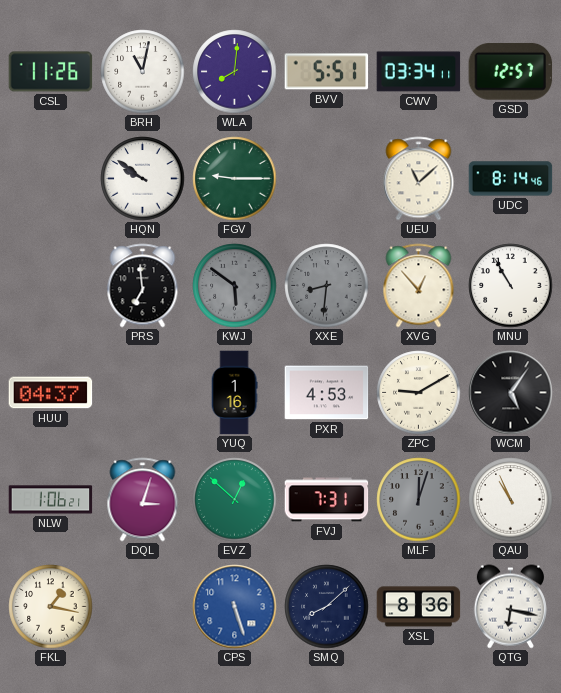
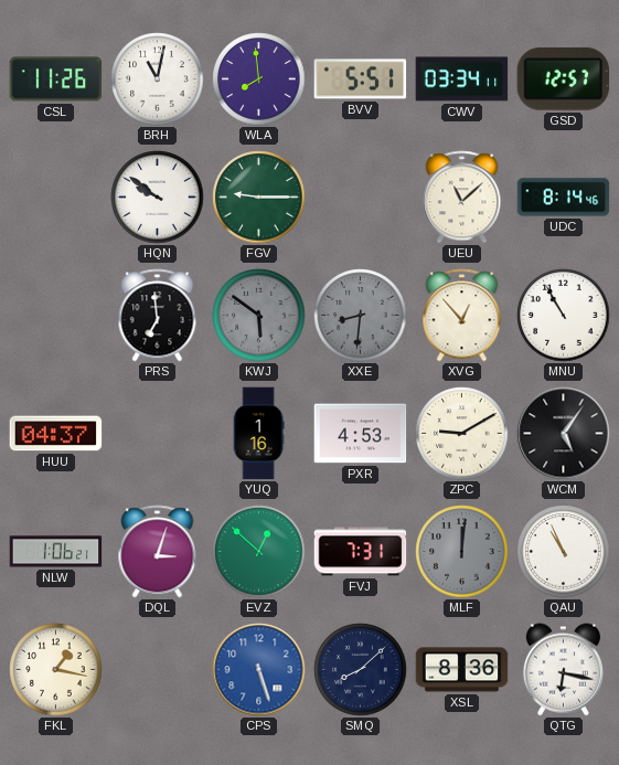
WLA: 8:01 -> 7:59
MLF: 12:03 -> 12:01
